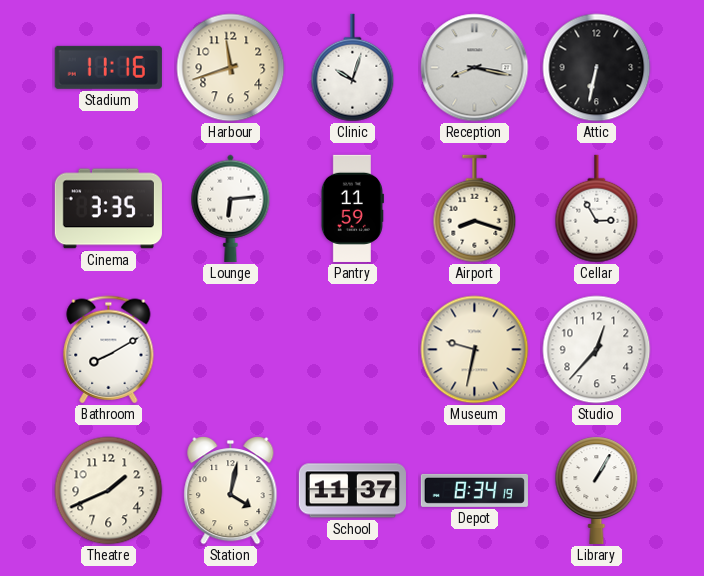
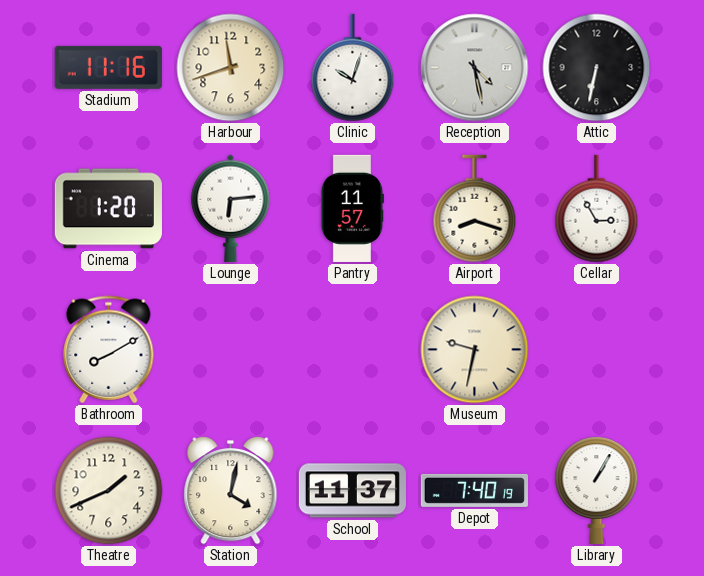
Reception: 8:17 -> 4:28
Cinema: 3:35 -> 1:20
Pantry: 11:59 -> 11:57
Studio: 12:37 -> none
Depot: 8:34 -> 7:40
